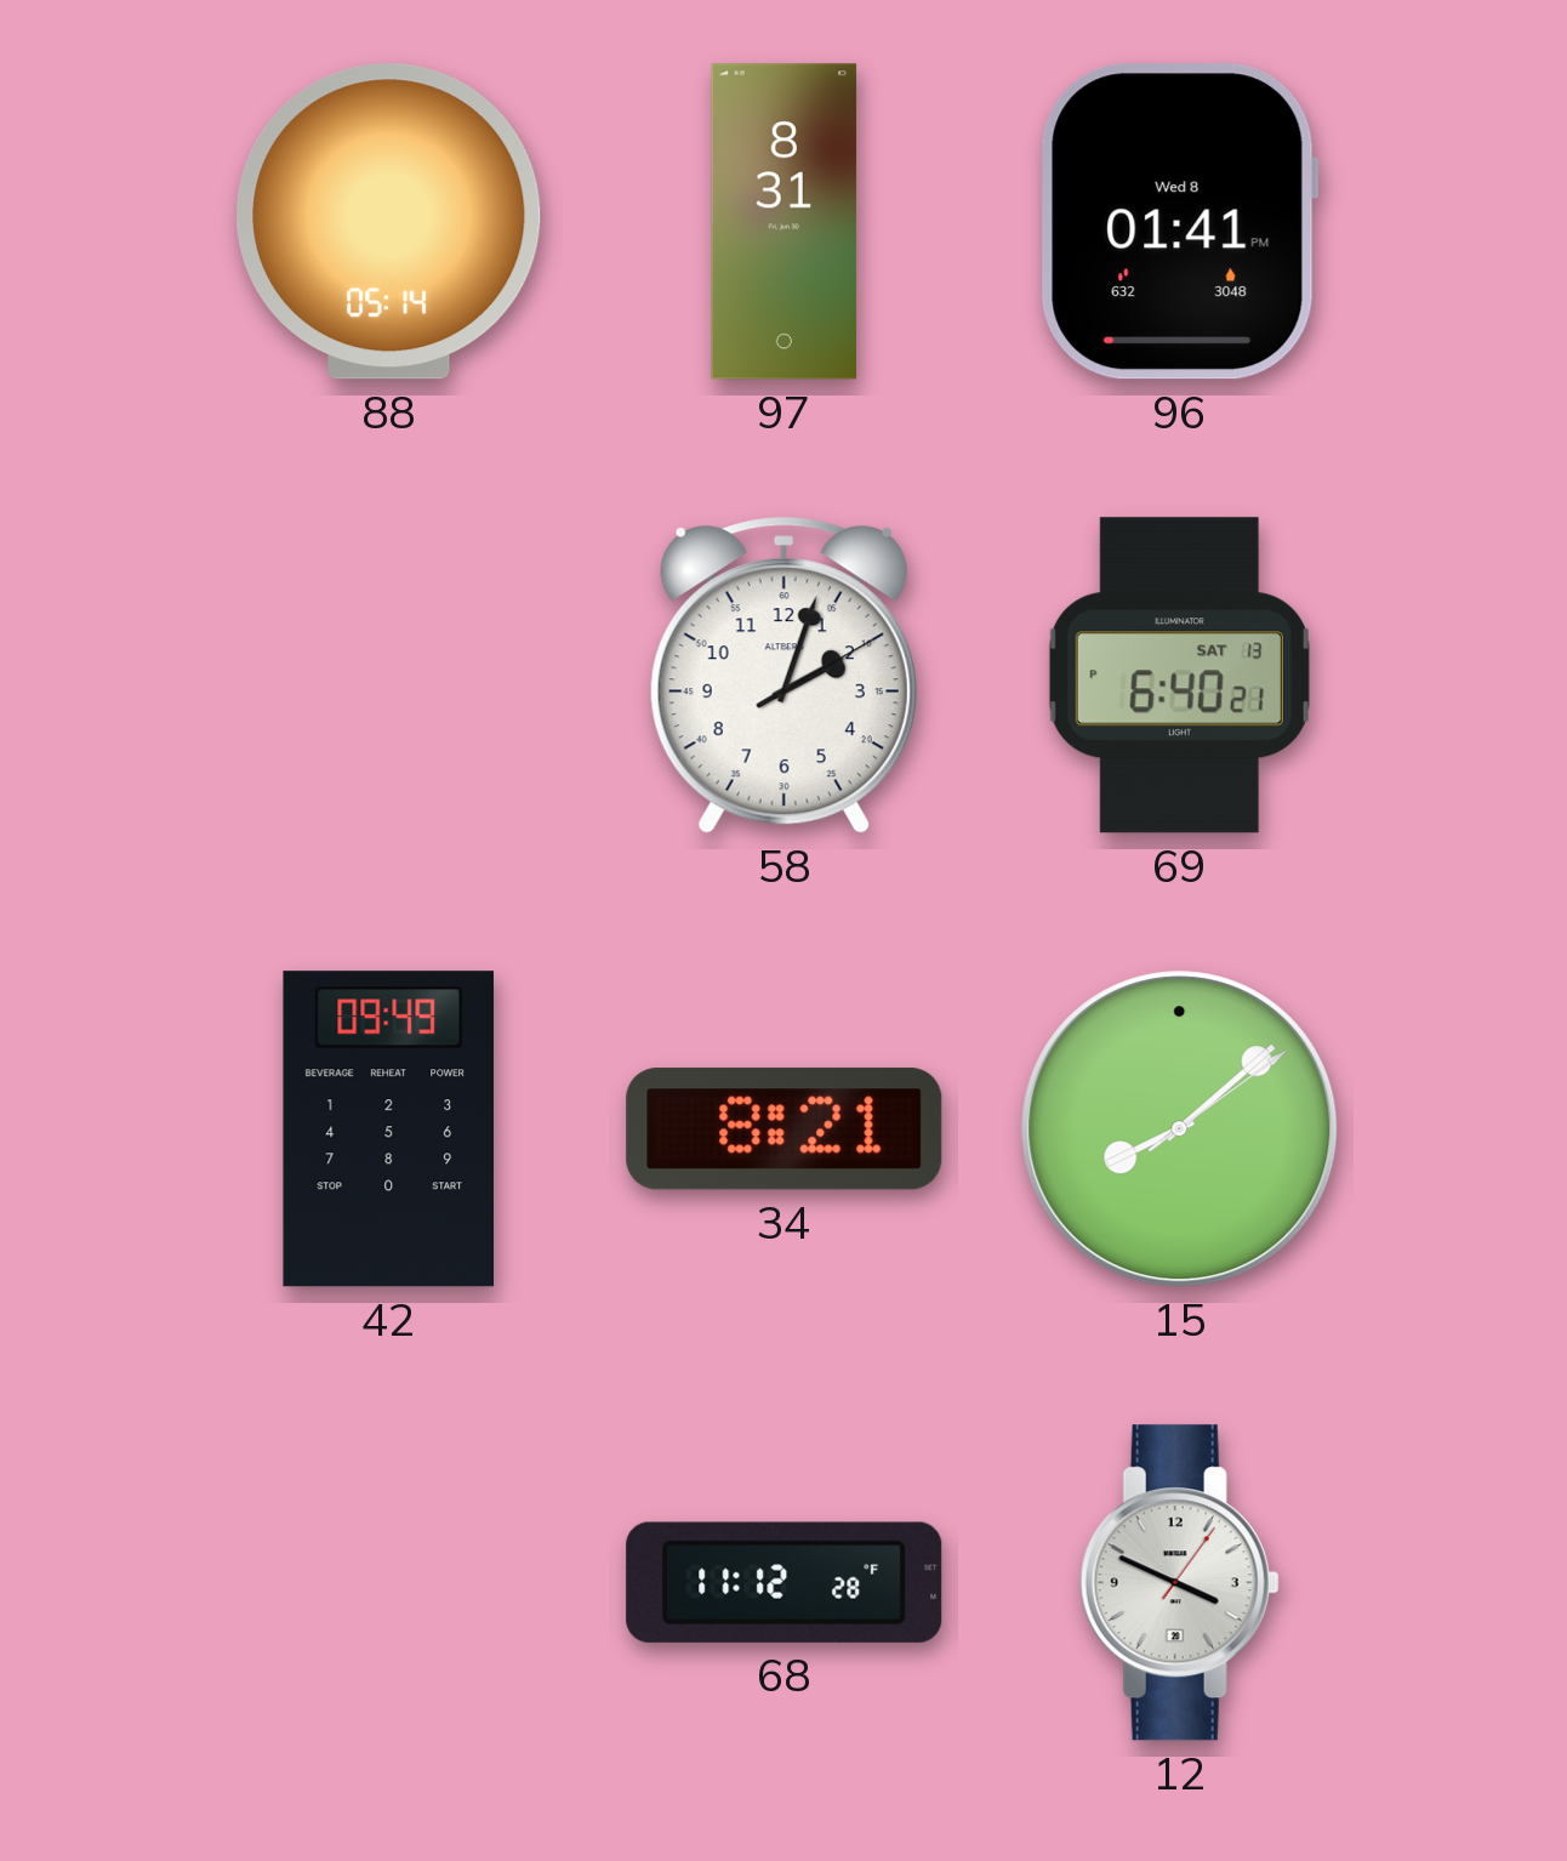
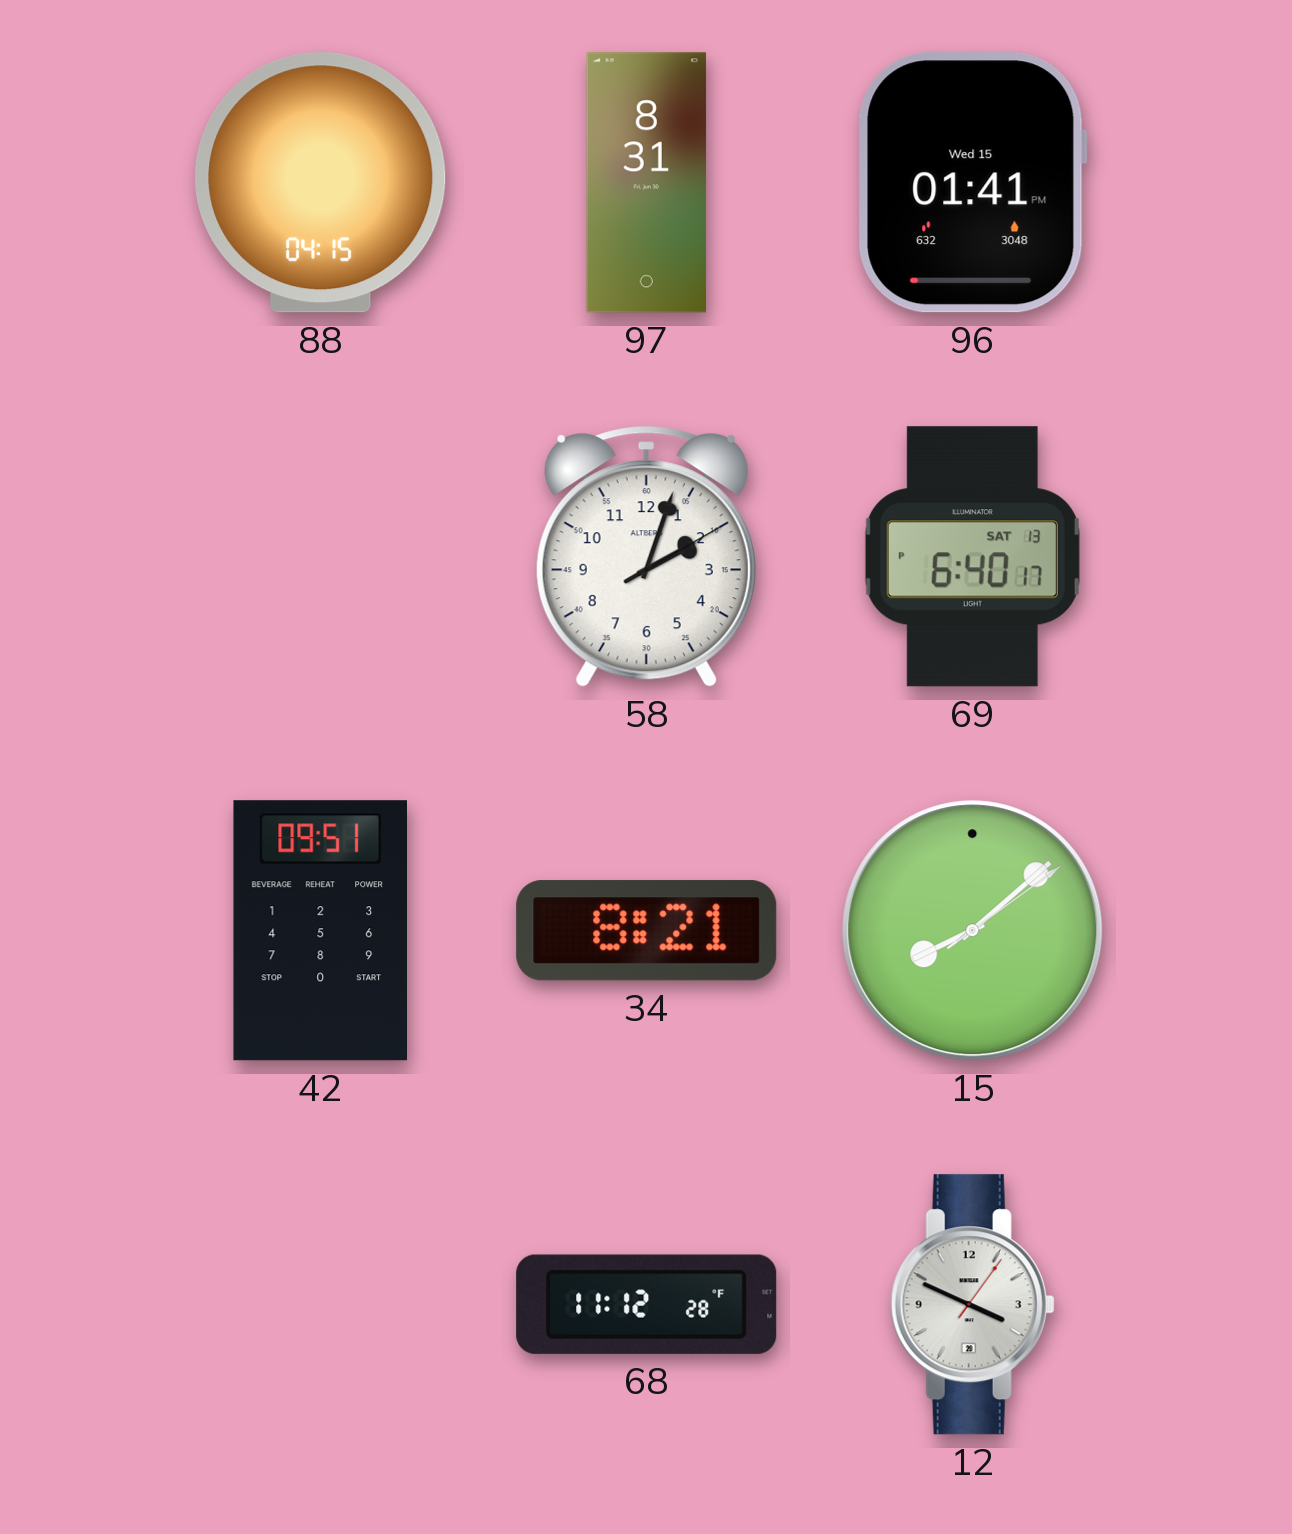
88: 05:14 -> 04:15
96 date: Wed 8 -> Wed 15
69: 6:40:21 PM -> 6:40:17 PM
42: 09:49 -> 09:51
